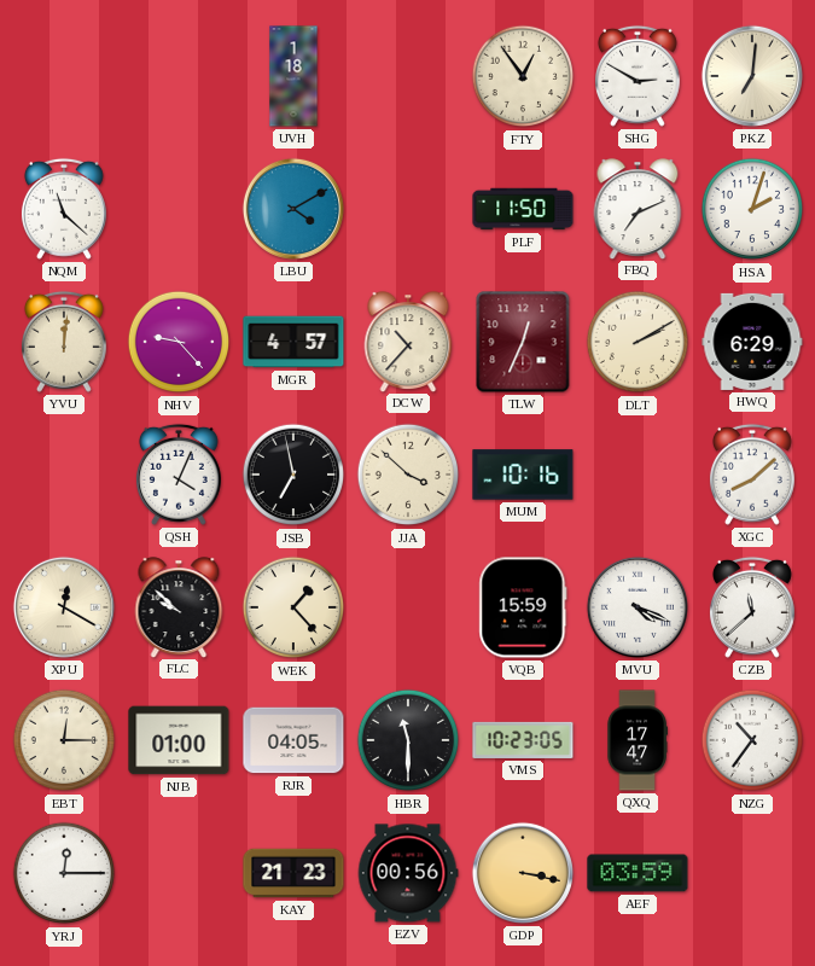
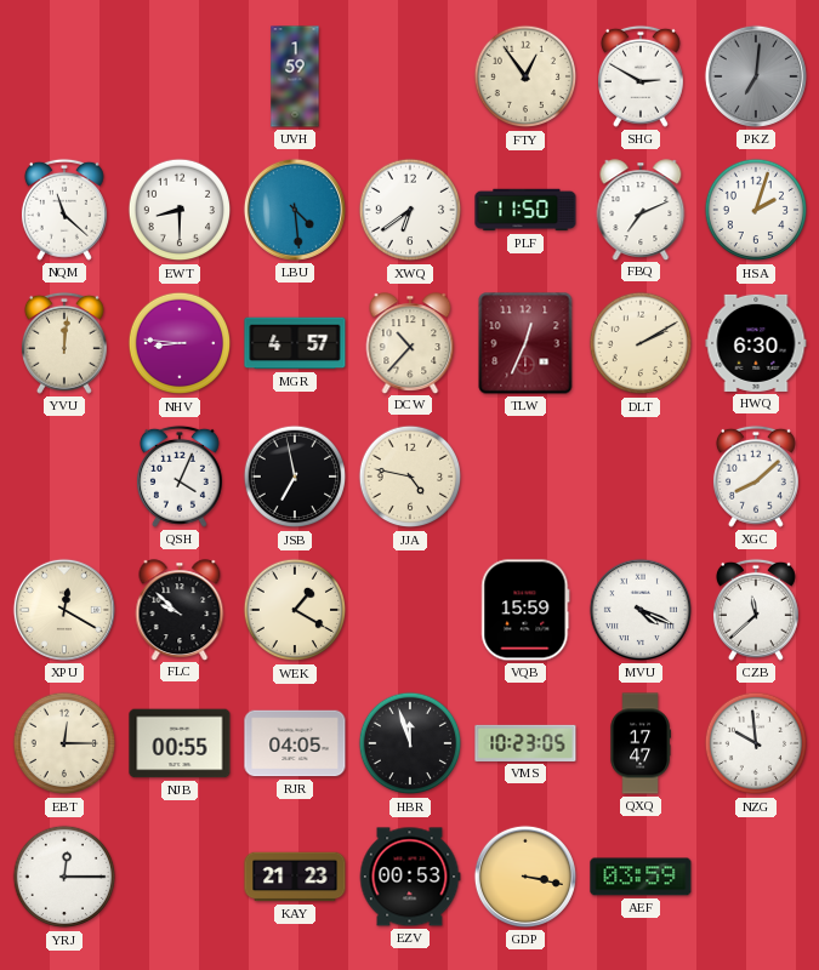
UVH: 1:18 -> 1:59
PKZ dial: cream -> grey
EWT: none -> 8:30
LBU: 4:10 -> 4:29
XWQ: none -> 6:39
NHV: 9:23 -> 8:46
HWQ: 6:29 -> 6:30
JJA: 3:52 -> 4:47
MUM: 10:16 -> none
WEK: 1:23 -> 1:20
NJB: 01:00 -> 00:55
HBR: 11:30 -> 11:57
NZG: 10:36 -> 9:59
EZV: 00:56 -> 00:53
